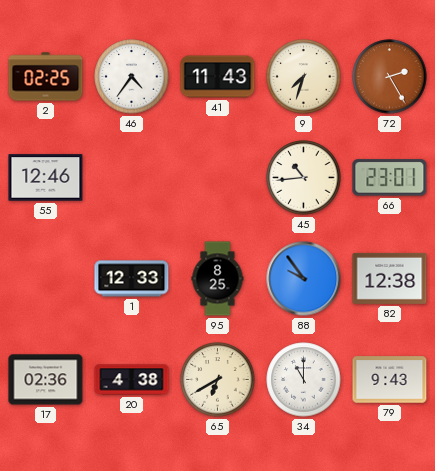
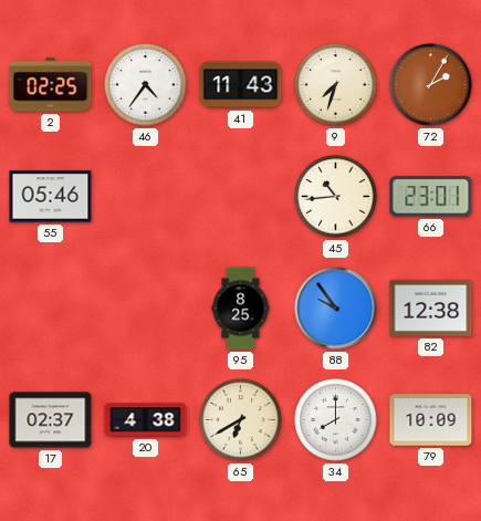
72: 2:25 -> 2:05
55: 12:46 -> 05:46
1: 12:33 -> none
17: 02:36 -> 02:37
34: 11:00 -> 8:00
79: 9:43 -> 10:09
